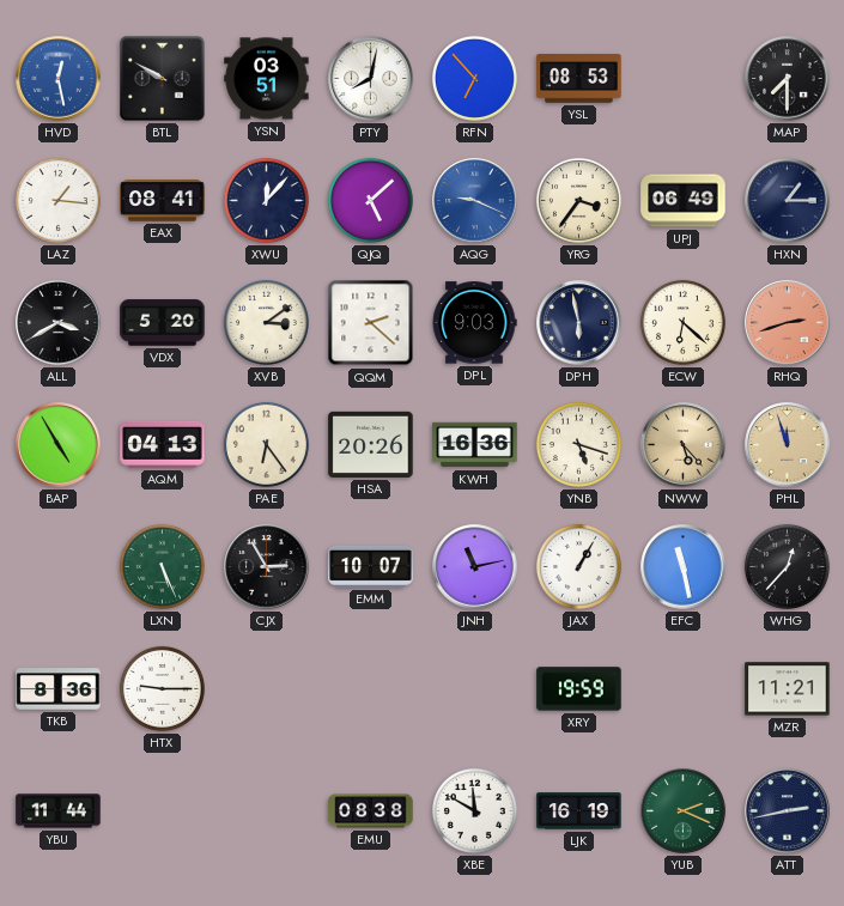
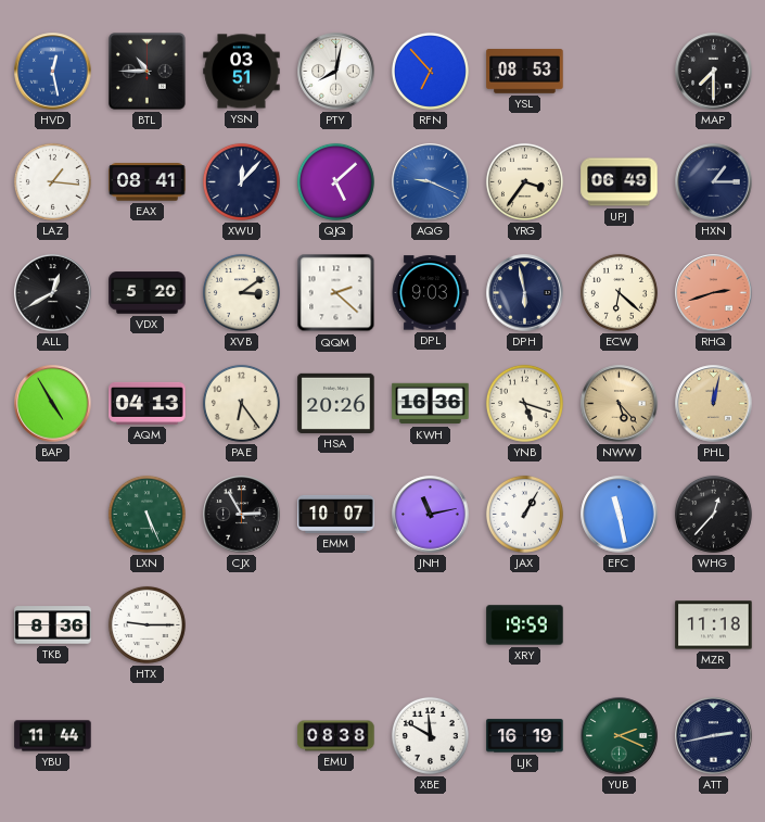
BTL: 9:50 -> 10:45
ALL: 3:40 -> 12:40
PHL: 11:57 -> 12:02
MZR: 11:21 -> 11:18
